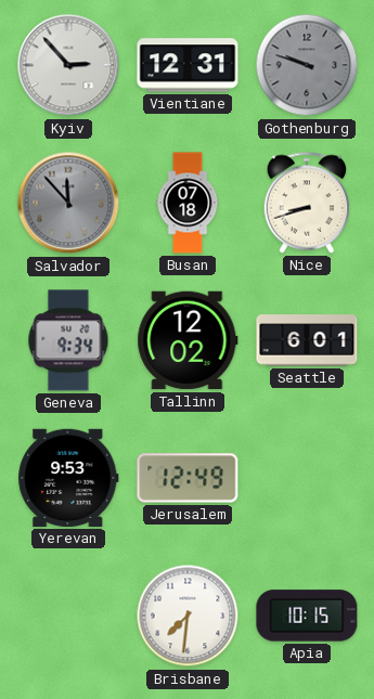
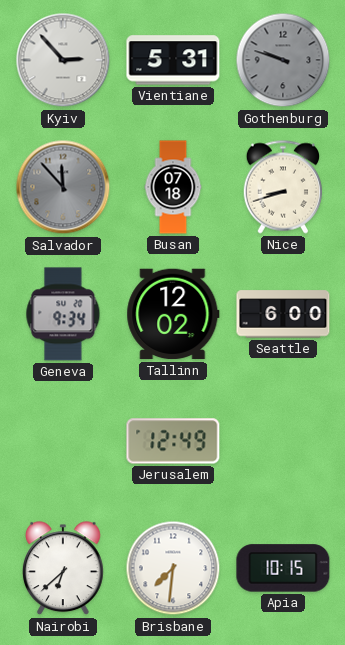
Vientiane: 12:31 -> 5:31
Seattle: 6:01 -> 6:00
Yerevan: 9:53 -> none
Nairobi: none -> 6:38
